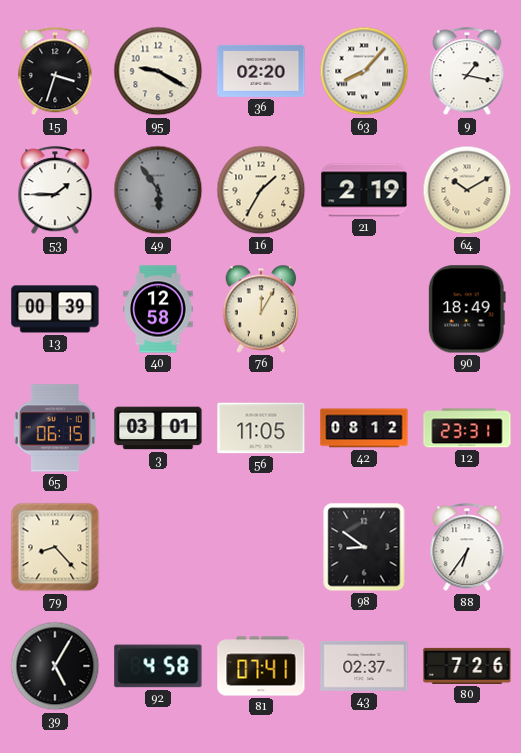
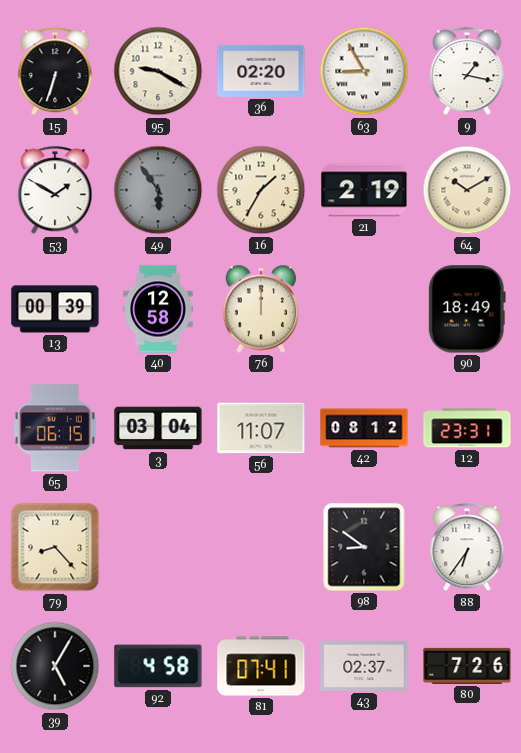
15: 3:33 -> 6:33
63: 8:07 -> 8:55
53: 1:45 -> 1:50
76: 12:05 -> 12:00
3: 03:01 -> 03:04
56: 11:05 -> 11:07
